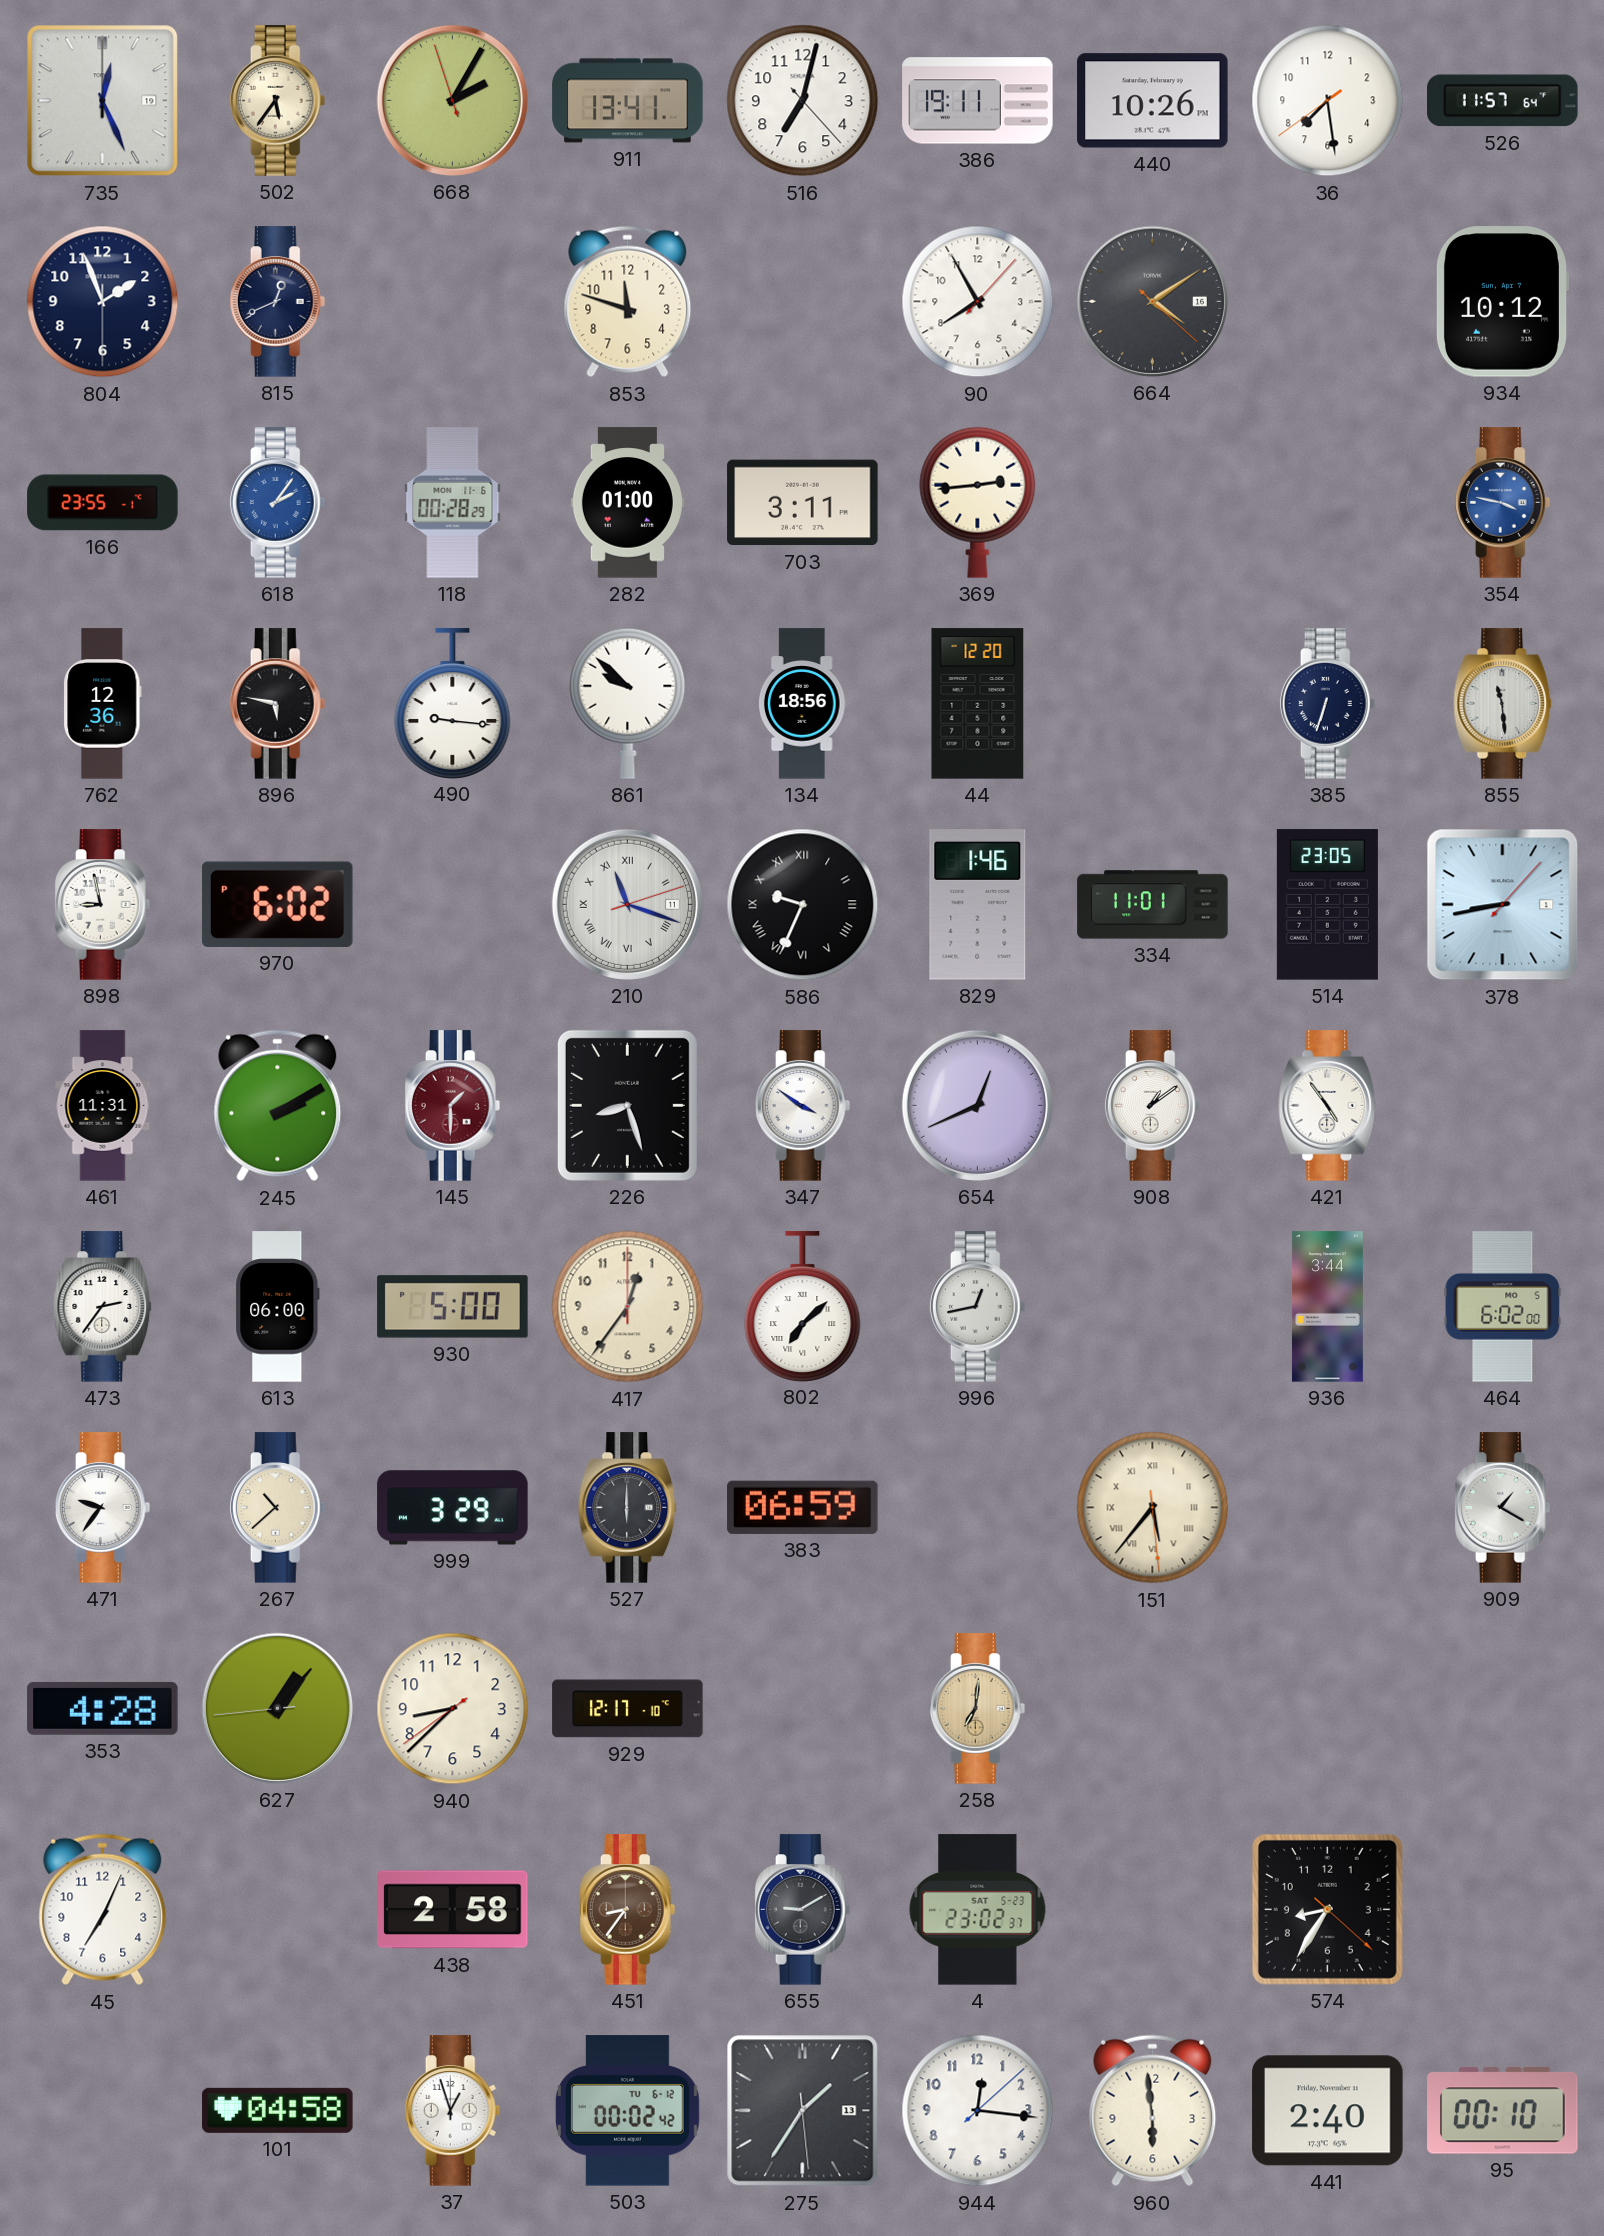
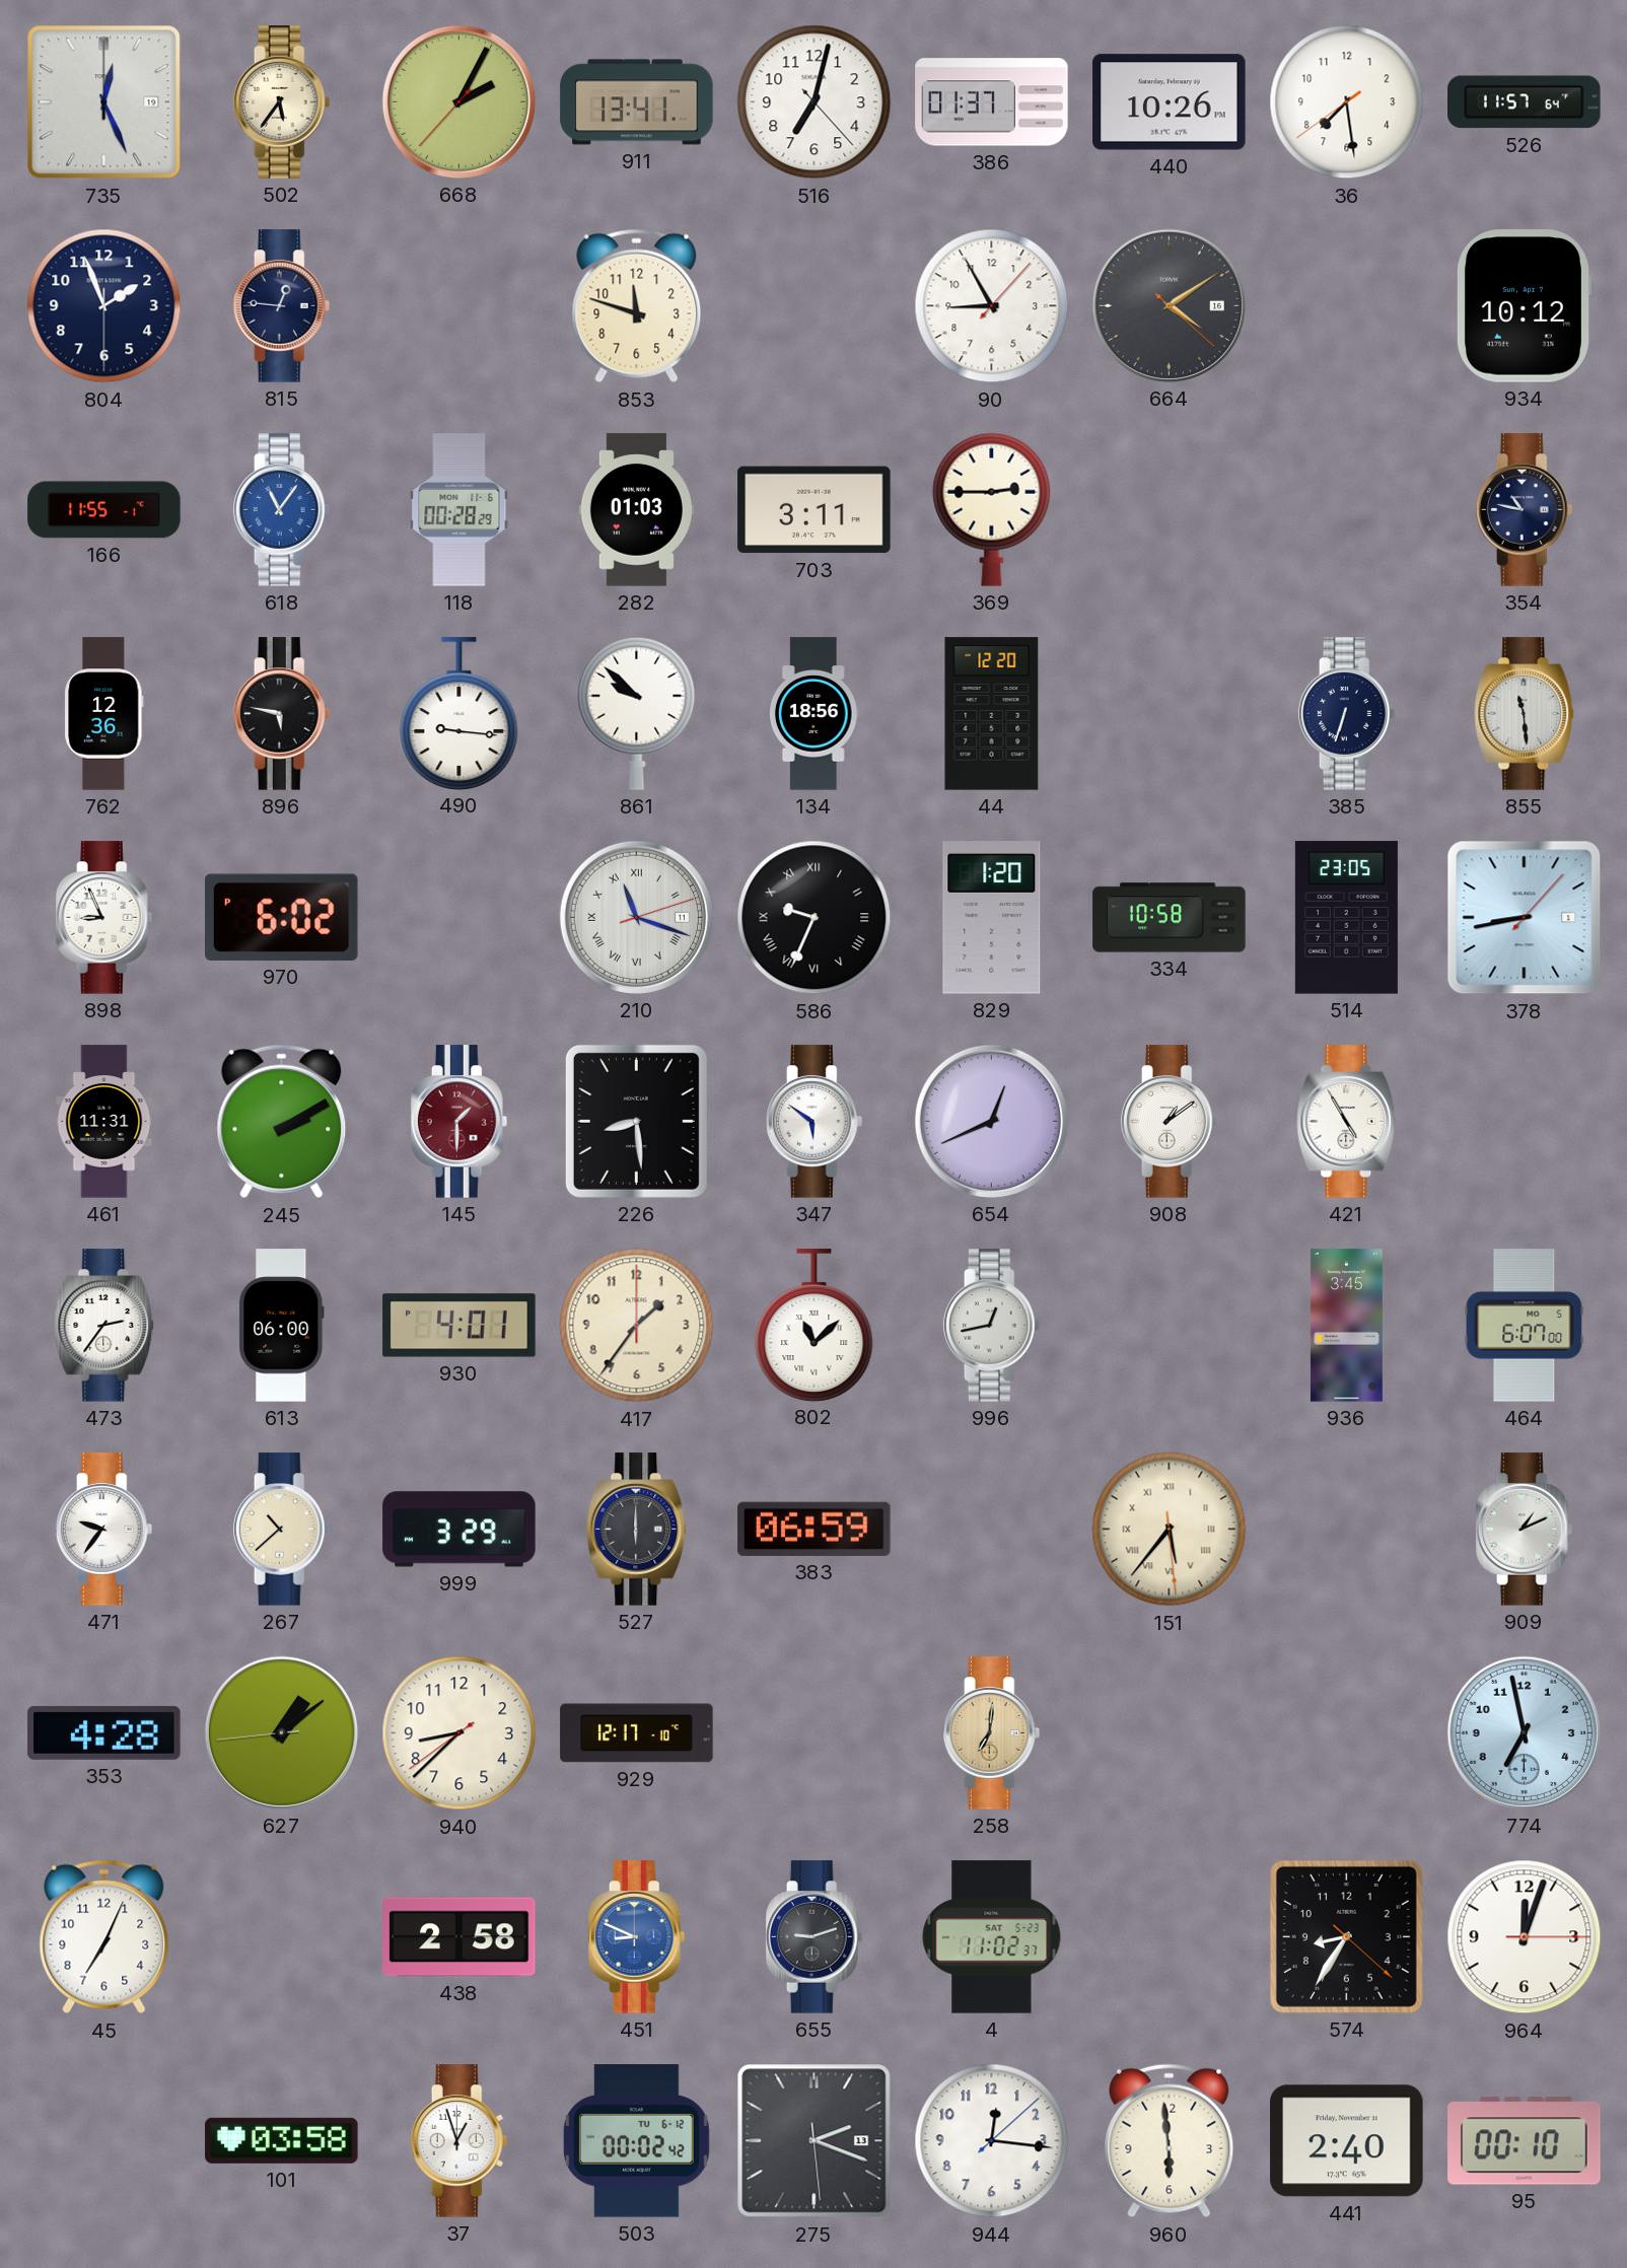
668: 2:04:57 -> 2:04:37
386: 19:11 -> 01:37
815: 12:41 -> 12:46
90: 7:55 -> 8:55
166: 23:55 -> 11:55
618: 2:06 -> 11:06
282: 01:00 -> 01:03
369: 2:44 -> 2:45
354: 3:47 -> 10:47
354 dial: blue -> navy
898: 8:58 -> 8:56
829: 1:46 -> 1:20
334: 11:01 -> 10:58
226: 8:27 -> 8:29
347: 3:51 -> 5:51
421: 4:54 -> 4:55
930: 5:00 -> 4:01
417: 12:36 -> 1:36
802: 7:08 -> 11:08
936: 3:44 -> 3:45
464: 6:02 -> 6:07
909: 1:20 -> 1:11
627: 1:06 -> 1:08
774: none -> 6:58
451: 8:36 -> 8:49
451 dial: brown -> blue
655: 9:10 -> 9:12
4: 23:02 -> 11:02
964: none -> 12:03
101: 04:58 -> 03:58
275: 1:35 -> 2:18
